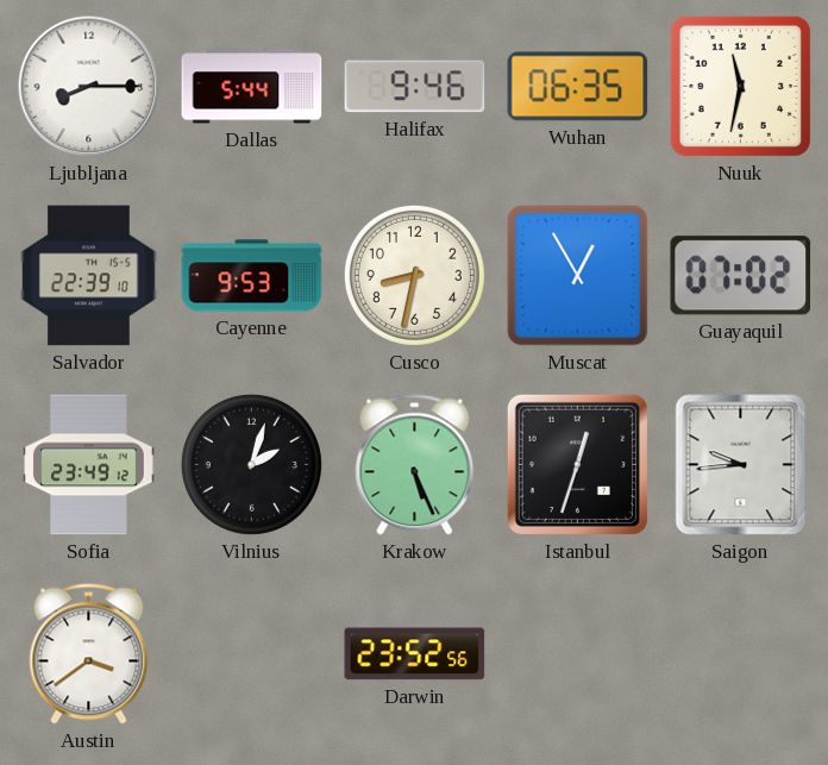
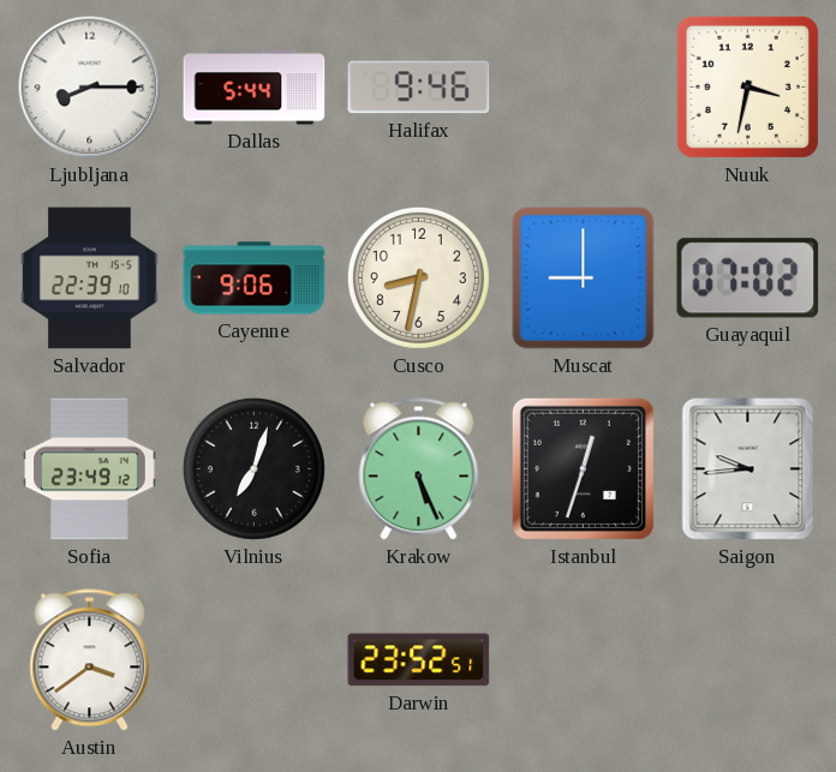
Wuhan: 06:35 -> none
Nuuk: 11:32 -> 3:32
Cayenne: 9:53 -> 9:06
Muscat: 12:55 -> 9:00
Vilnius: 2:03 -> 7:03
Darwin: 23:52:56 -> 23:52:51
